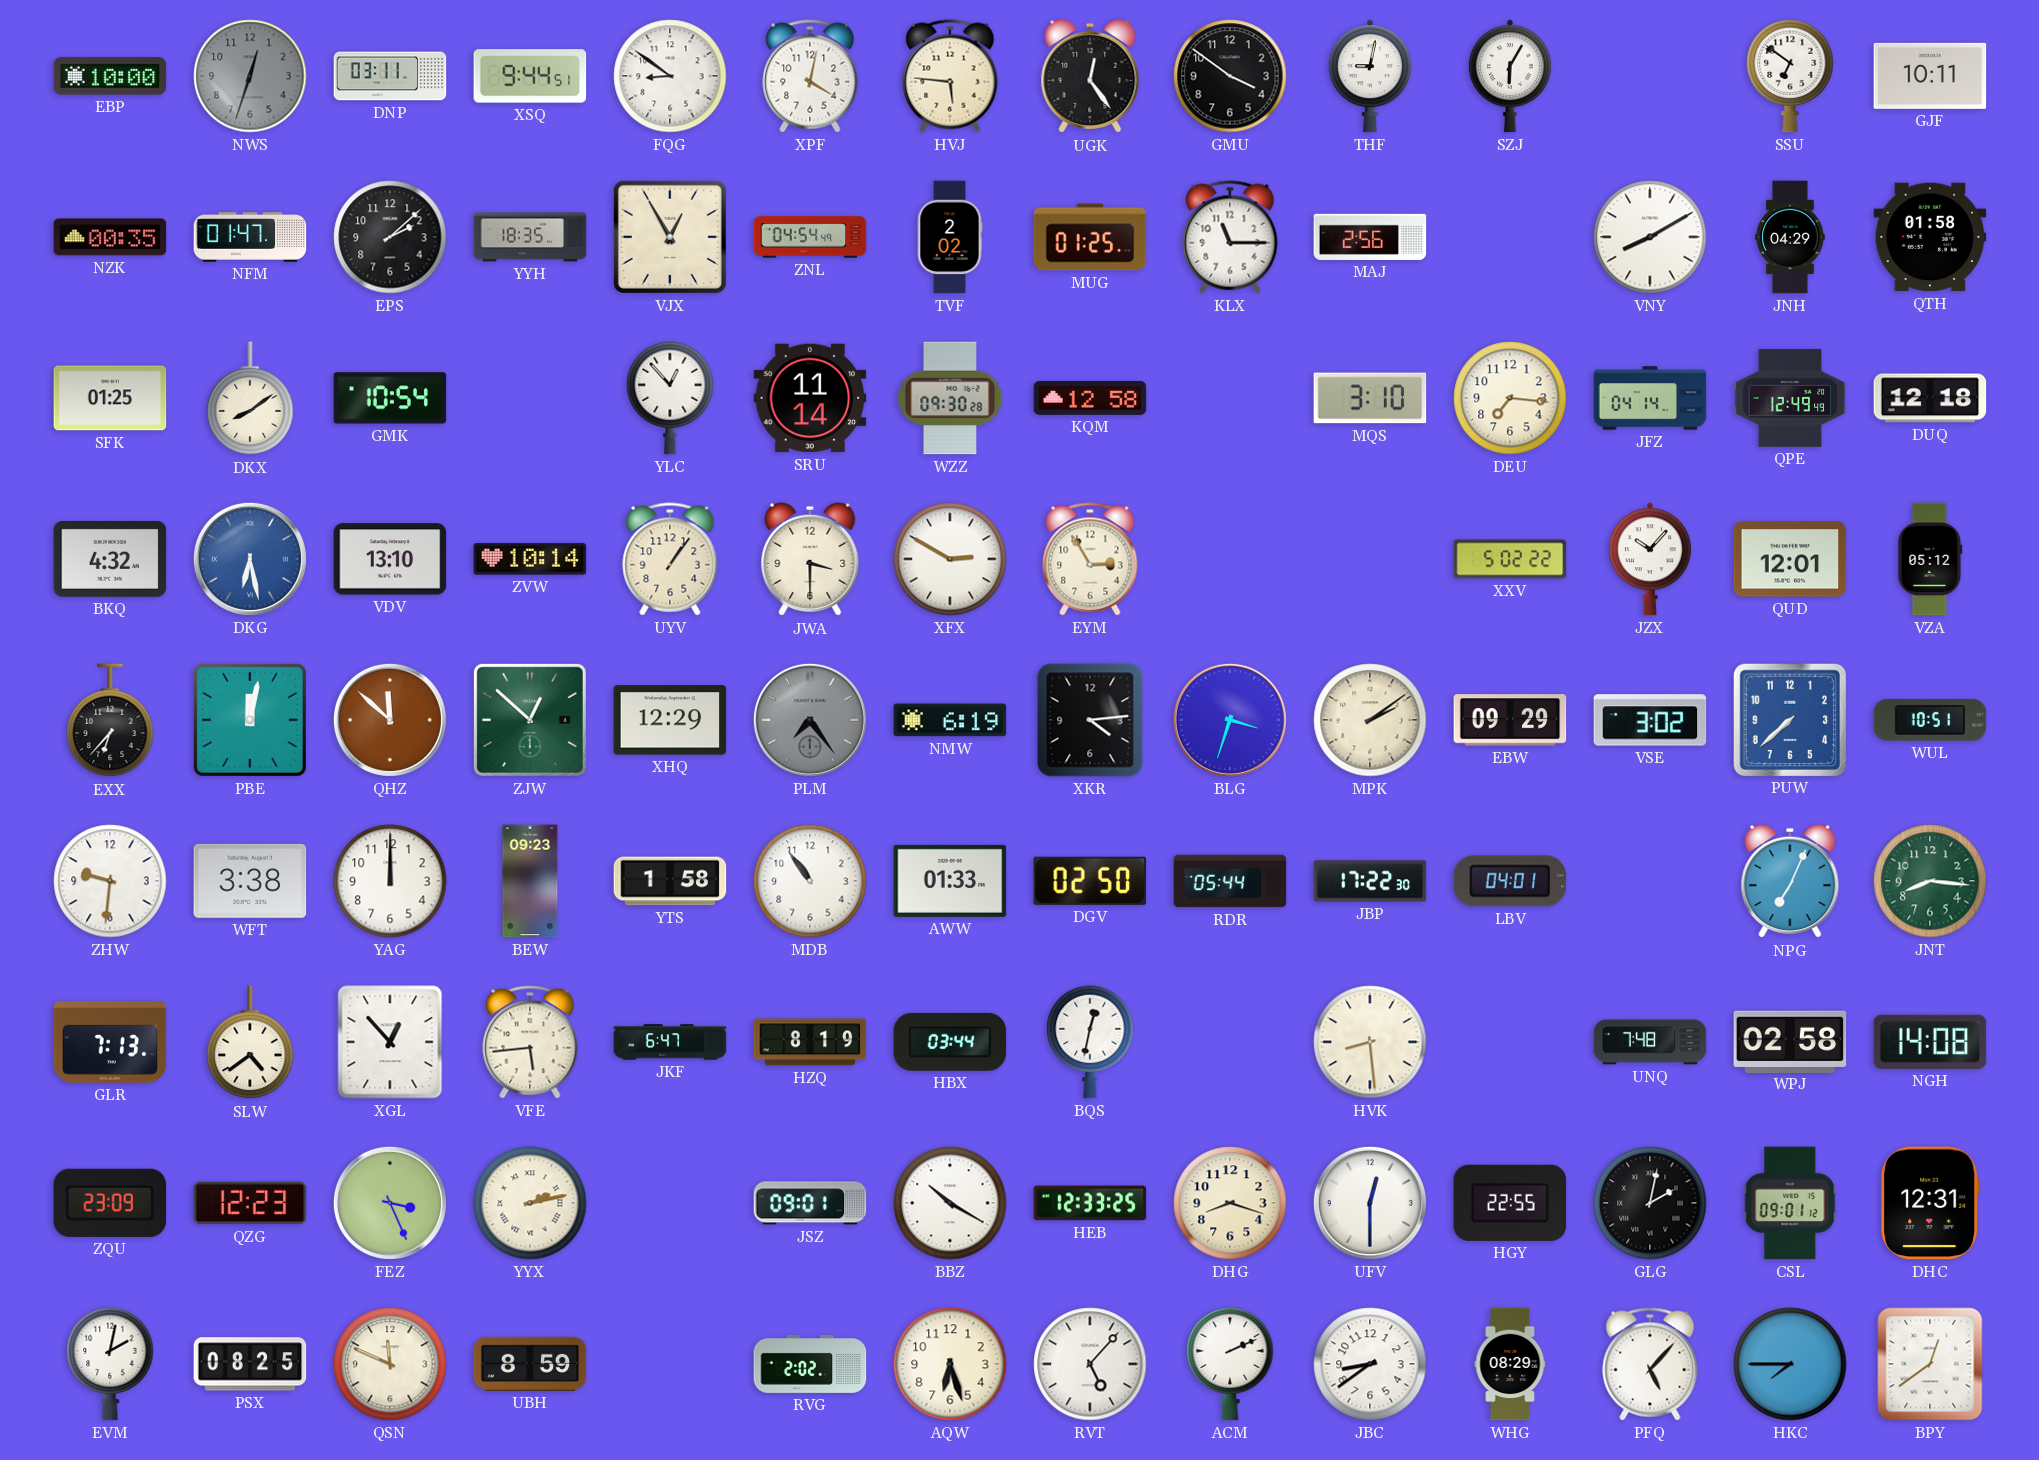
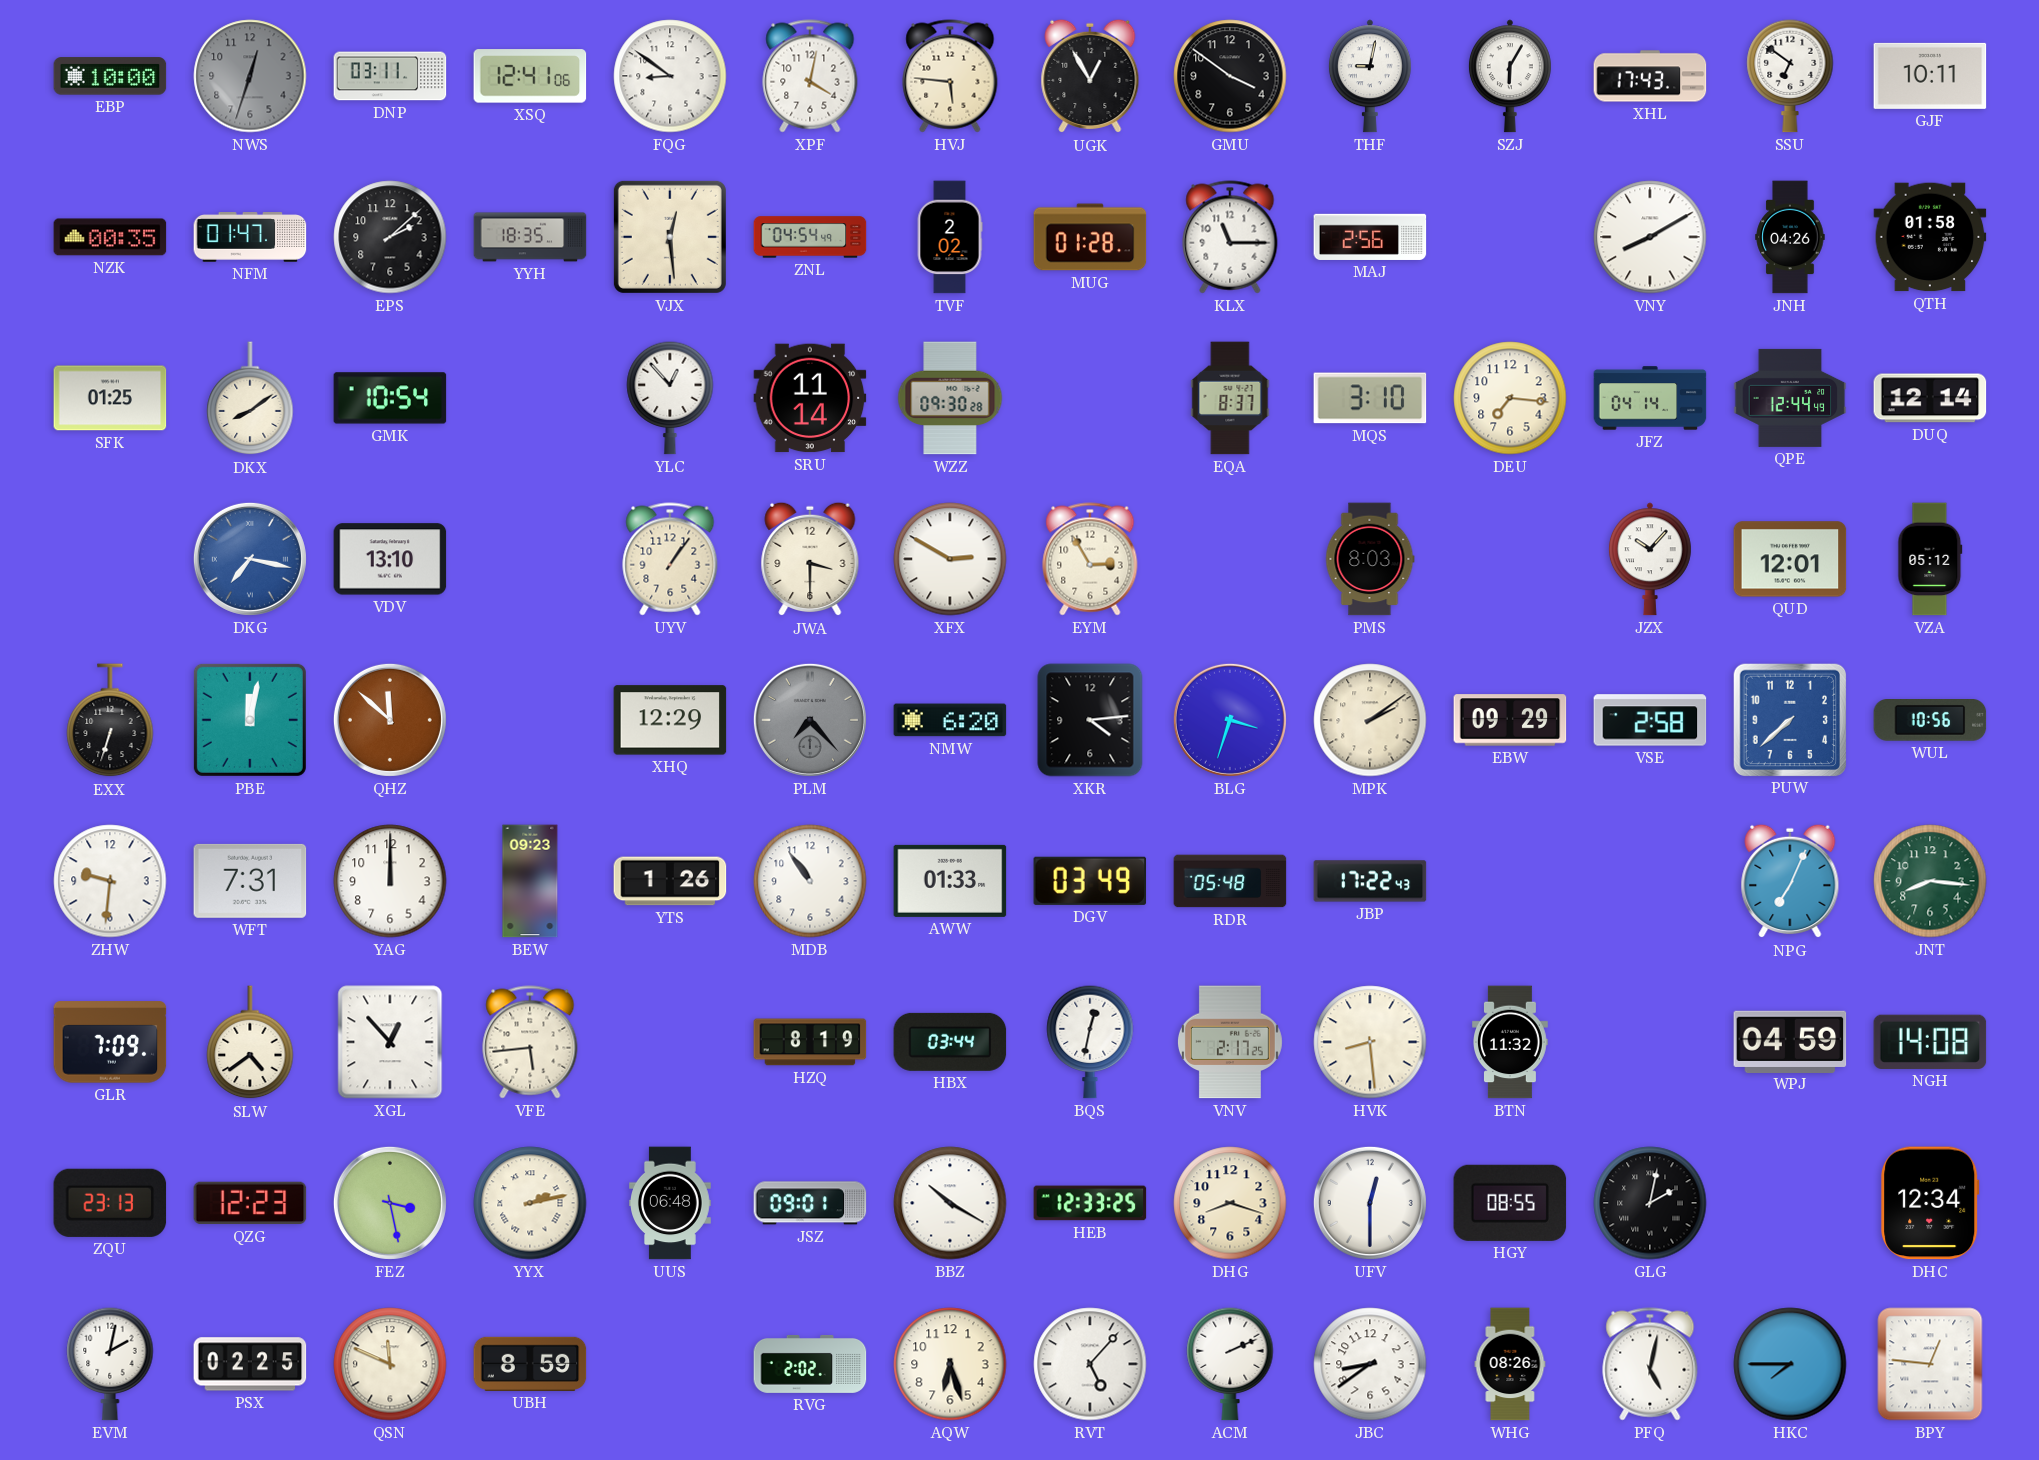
XSQ: 9:44 -> 12:41
UGK: 12:24 -> 12:55
XHL: none -> 17:43
VJX: 12:55 -> 12:29
MUG: 01:25 -> 01:28
JNH: 04:29 -> 04:26
KQM: 12:58 -> none
EQA: none -> 8:37
QPE: 12:49 -> 12:44
DUQ: 12:18 -> 12:14
BKQ: 4:32 -> none
DKG: 6:28 -> 7:17
ZVW: 10:14 -> none
PMS: none -> 8:03
XXV: 5:02 -> none
EXX: 6:37 -> 6:33
ZJW: 12:52 -> none
PLM: 7:24 -> 7:23
NMW: 6:19 -> 6:20
VSE: 3:02 -> 2:58
WUL: 10:51 -> 10:56
WFT: 3:38 -> 7:31
YTS: 1:58 -> 1:26
DGV: 02:50 -> 03:49
RDR: 05:44 -> 05:48
JBP: 17:22:30 -> 17:22:43
LBV: 04:01 -> none
GLR: 7:13 -> 7:09
JKF: 6:47 -> none
VNV: none -> 2:17
BTN: none -> 11:32
UNQ: 7:48 -> none
WPJ: 02:58 -> 04:59
ZQU: 23:09 -> 23:13
FEZ: 3:26 -> 3:28
UUS: none -> 06:48
HGY: 22:55 -> 08:55
CSL: 09:01 -> none
DHC: 12:31 -> 12:34
PSX: 08:25 -> 02:25
WHG: 08:29 -> 08:26
PFQ: 5:07 -> 5:02
BPY: 12:39 -> 12:46
